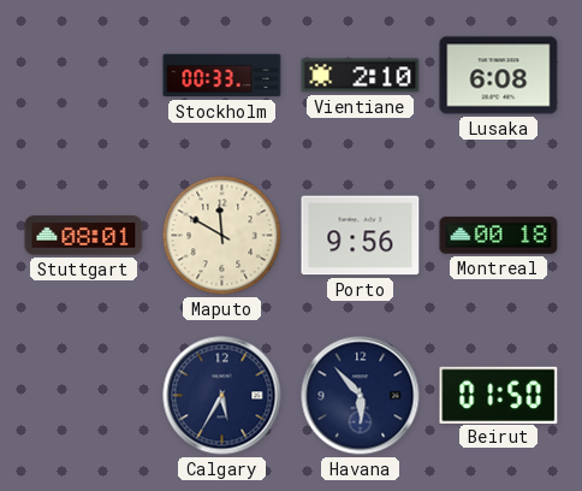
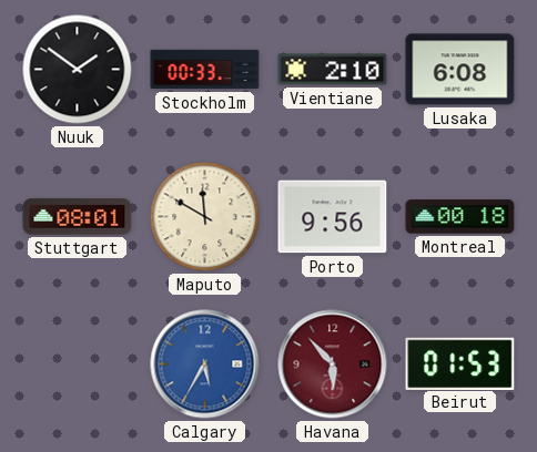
Nuuk: none -> 1:51
Calgary dial: navy -> blue
Havana dial: navy -> burgundy
Beirut: 01:50 -> 01:53
